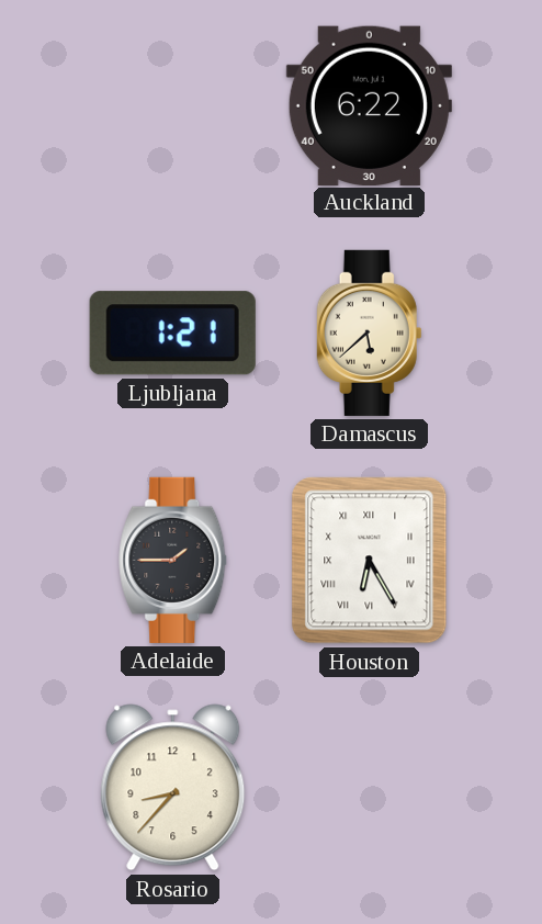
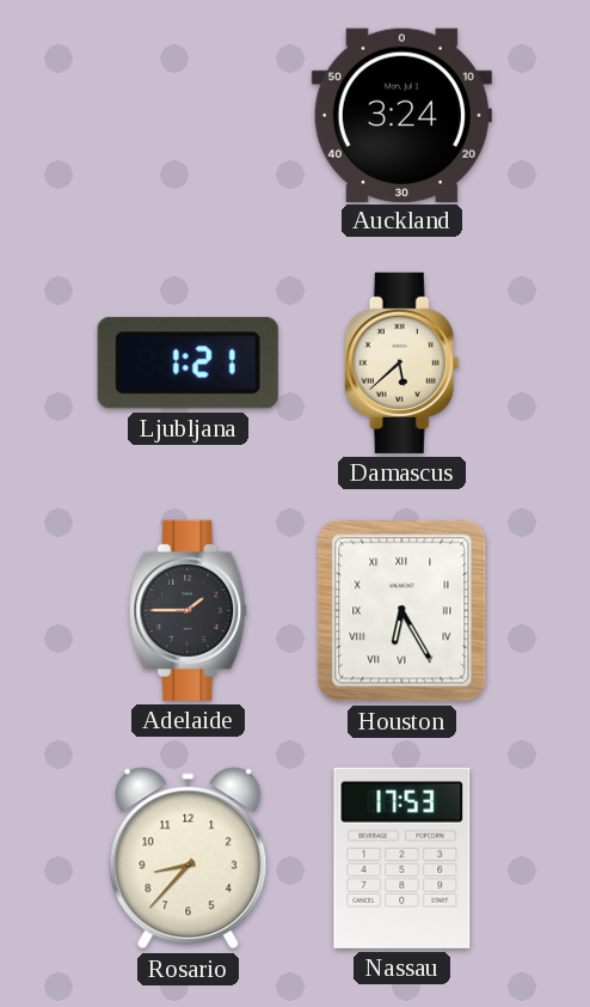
Auckland: 6:22 -> 3:24
Nassau: none -> 17:53
